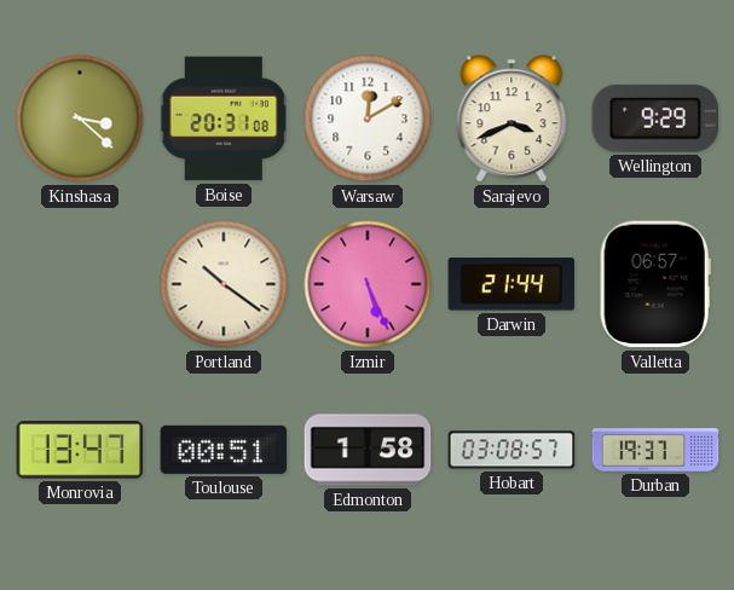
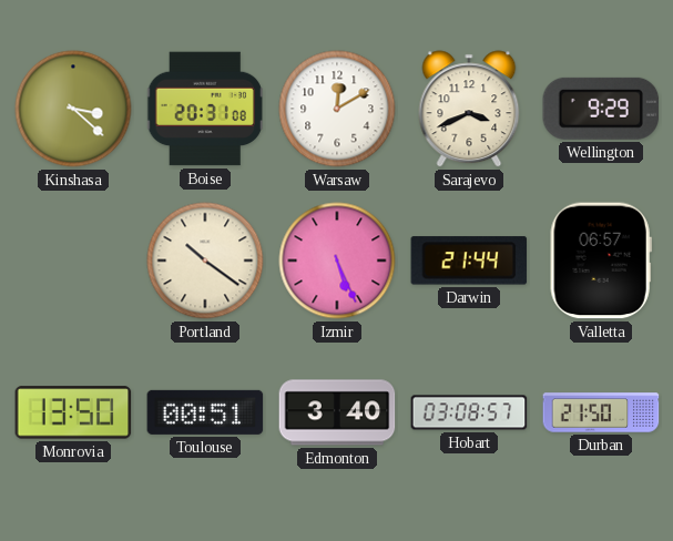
Monrovia: 13:47 -> 13:50
Edmonton: 1:58 -> 3:40
Durban: 19:37 -> 21:50
